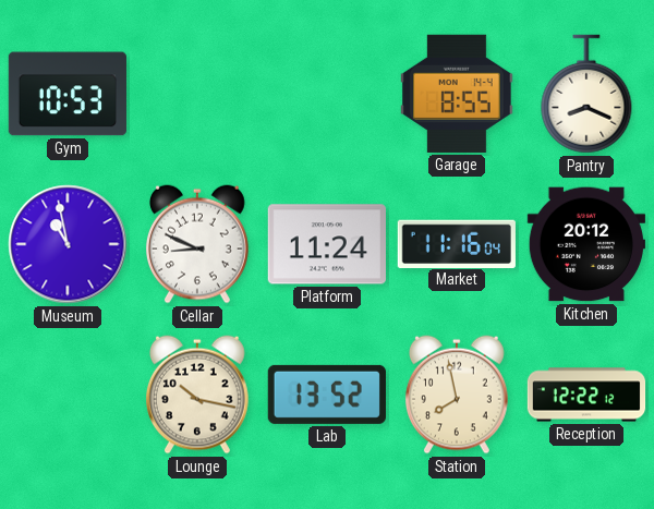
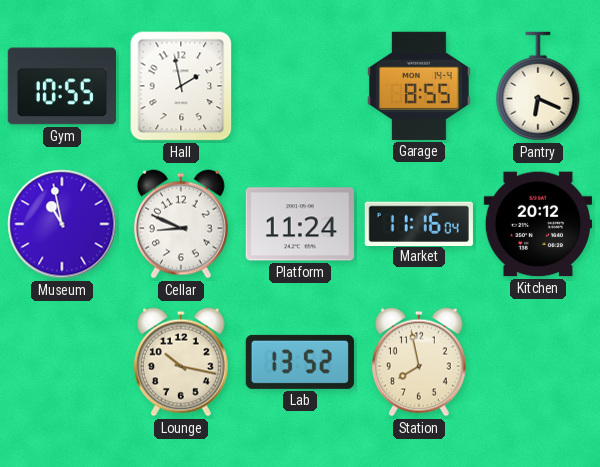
Gym: 10:53 -> 10:55
Hall: none -> 1:58
Pantry: 8:19 -> 6:19
Reception: 12:22 -> none
